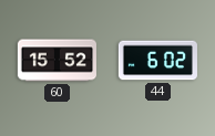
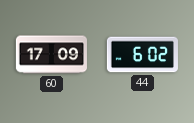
60: 15:52 -> 17:09
